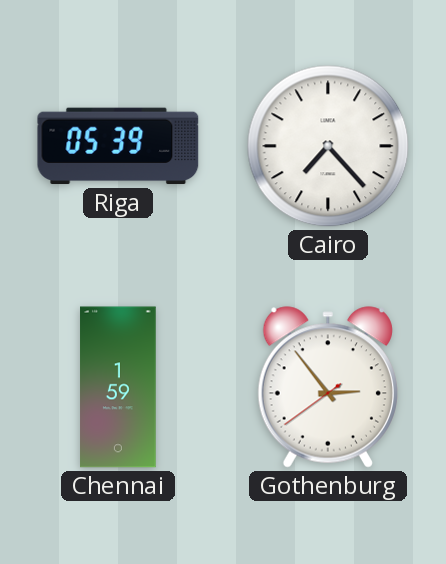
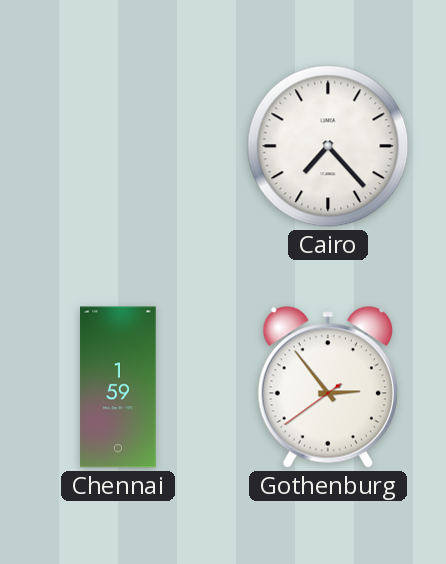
Riga: 05:39 -> none
